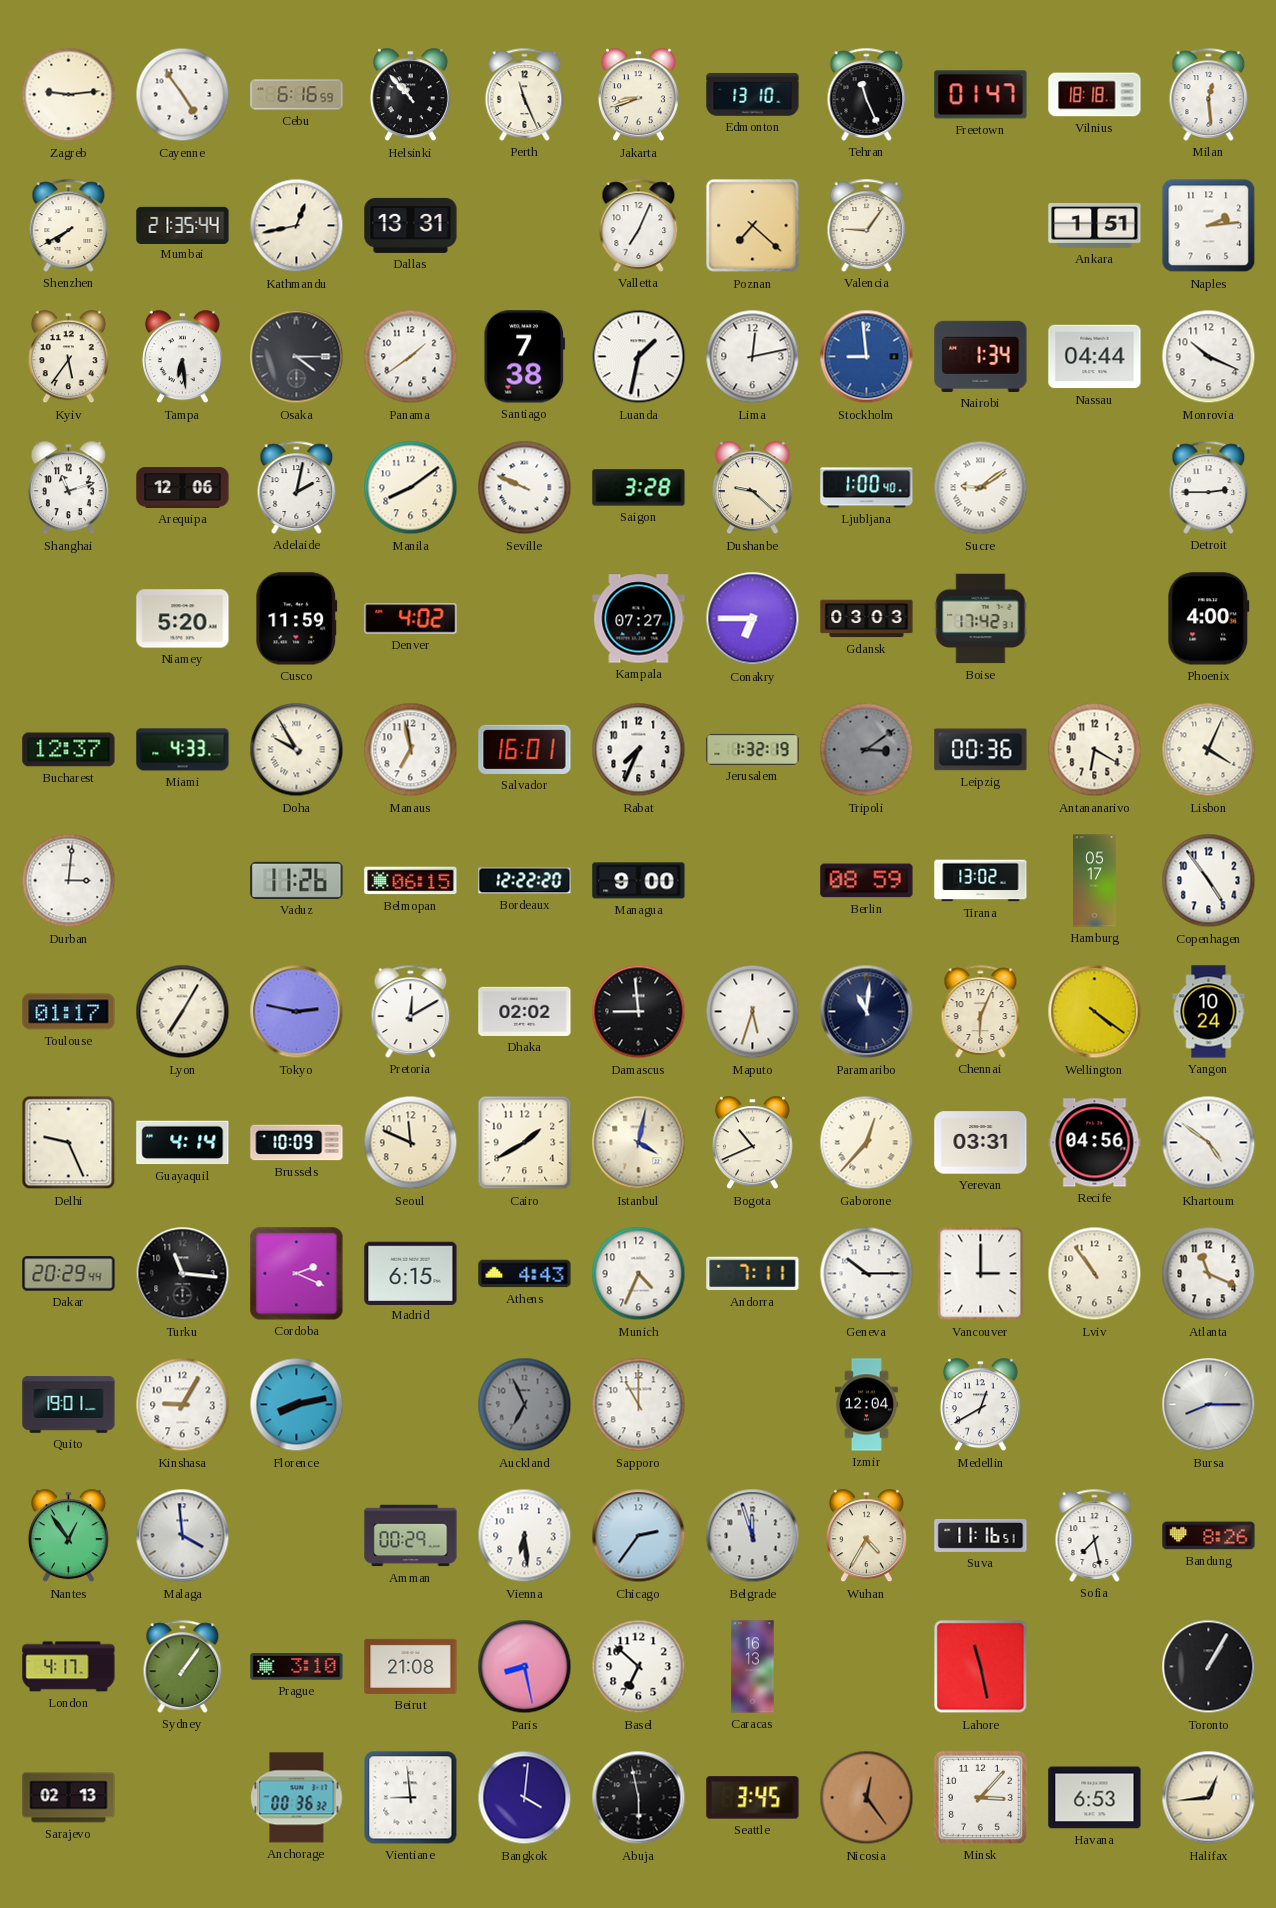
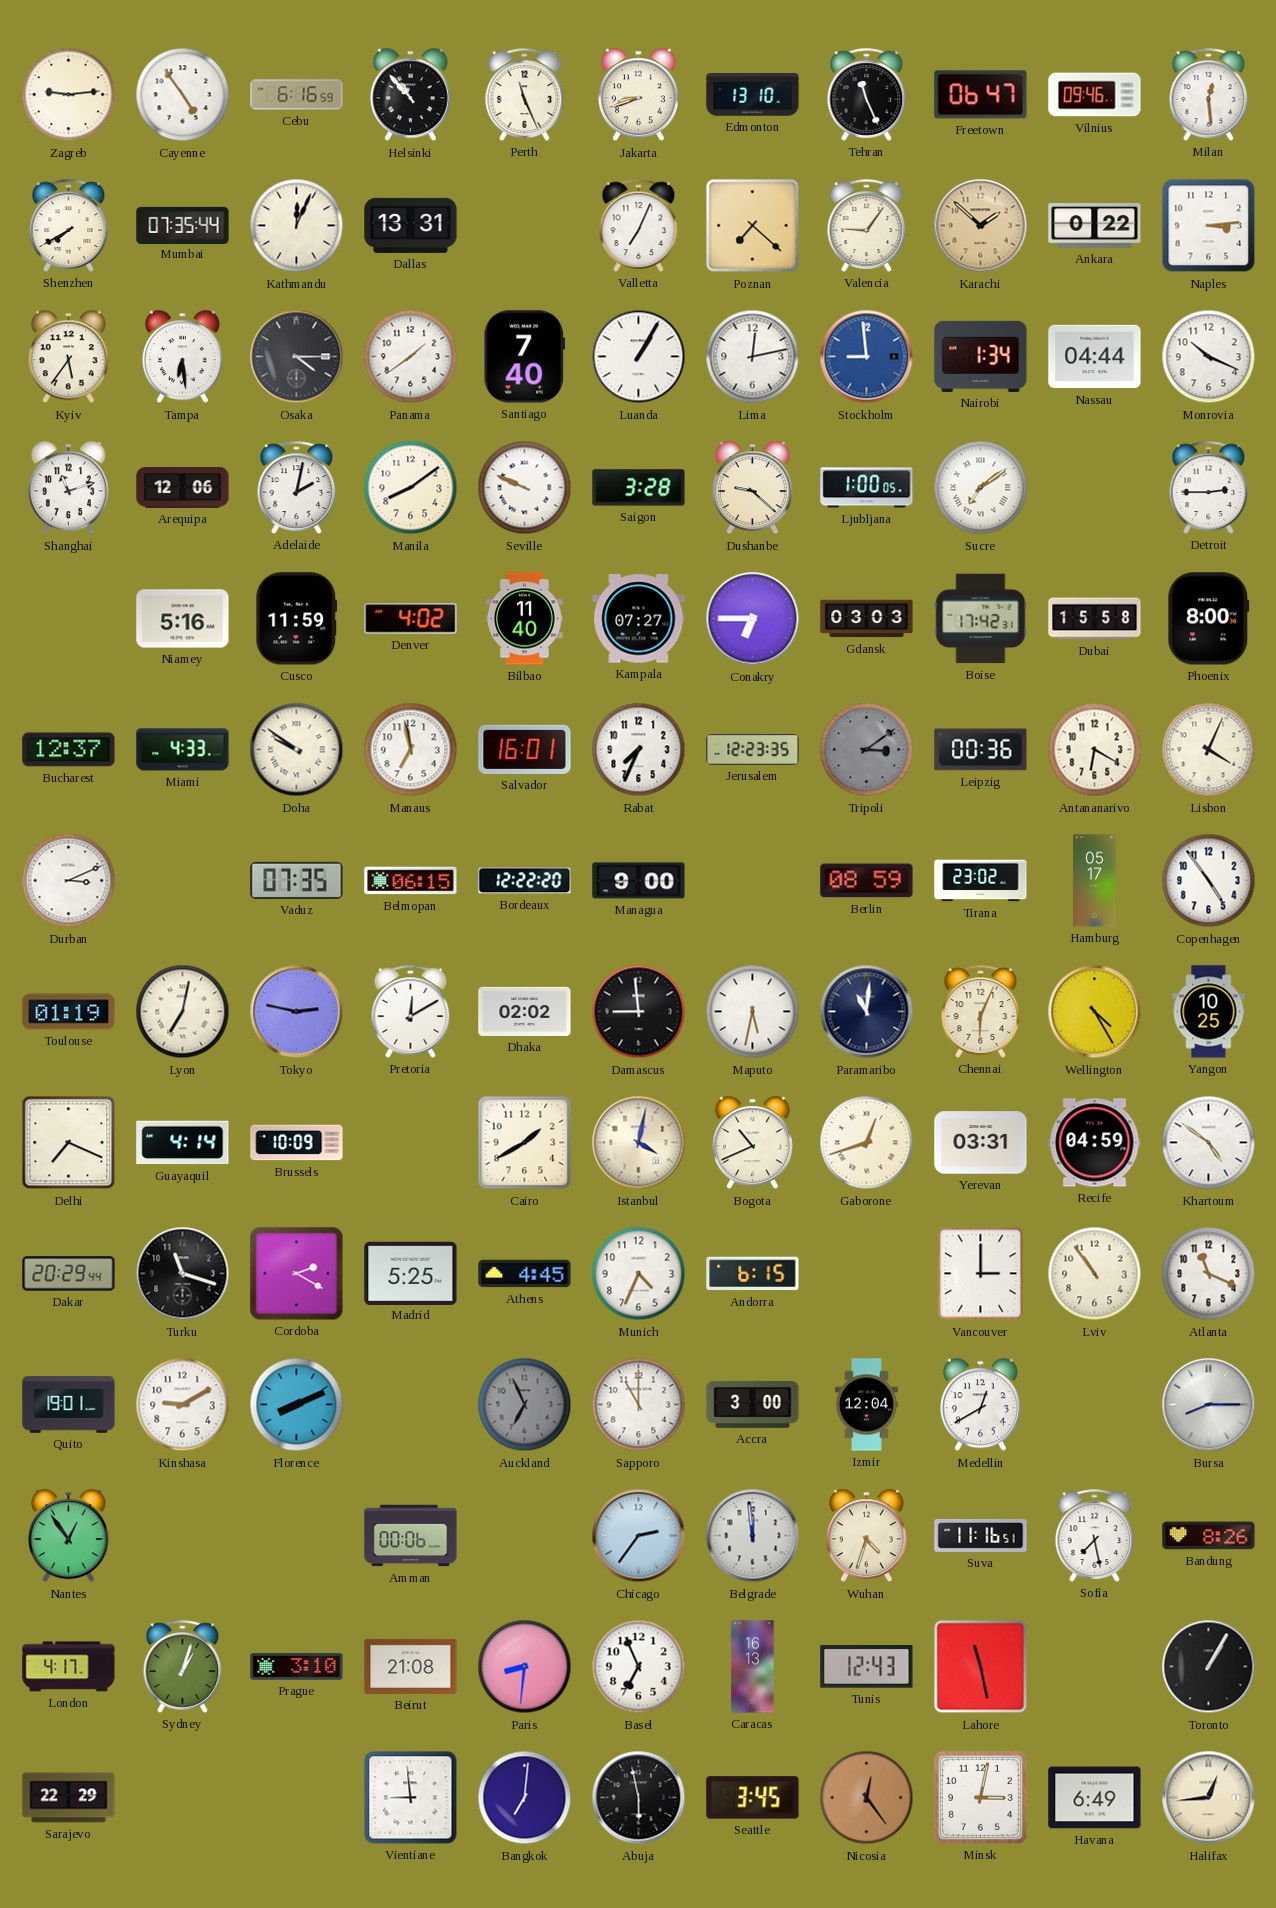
Freetown: 01:47 -> 06:47
Vilnius: 18:18 -> 09:46
Mumbai: 21:35 -> 07:35
Kathmandu: 12:43 -> 12:04
Karachi: none -> 1:52
Ankara: 1:51 -> 0:22
Naples: 2:14 -> 3:14
Santiago: 7:38 -> 7:40
Luanda: 1:32 -> 1:05
Ljubljana: 1:00:40 -> 1:00:05
Sucre: 9:09 -> 7:09
Niamey: 5:20 -> 5:16
Bilbao: none -> 11:40
Dubai: none -> 15:58
Phoenix: 4:00 -> 8:00
Doha: 9:55 -> 9:51
Jerusalem: 1:32 -> 12:23
Durban: 3:01 -> 3:11
Vaduz: 11:26 -> 07:35
Tirana: 13:02 -> 23:02
Toulouse: 01:17 -> 01:19
Lyon: 7:05 -> 7:02
Maputo: 5:33 -> 5:32
Wellington: 4:21 -> 4:25
Yangon: 10:24 -> 10:25
Delhi: 9:26 -> 7:19
Seoul: 11:49 -> none
Gaborone: 12:37 -> 12:42
Recife: 04:56 -> 04:59
Turku: 11:16 -> 11:18
Cordoba: 2:19 -> 2:20
Madrid: 6:15 -> 5:25
Athens: 4:43 -> 4:45
Andorra: 7:11 -> 6:15
Geneva: 10:15 -> none
Kinshasa: 9:05 -> 9:10
Florence: 8:13 -> 8:11
Accra: none -> 3:00
Malaga: 3:59 -> none
Amman: 00:29 -> 00:06
Vienna: 6:29 -> none
Belgrade: 11:57 -> 11:59
Wuhan: 4:35 -> 4:33
Sydney: 1:06 -> 1:03
Paris: 8:28 -> 8:31
Basel: 6:52 -> 6:56
Tunis: none -> 12:43
Sarajevo: 02:13 -> 22:29
Anchorage: 00:36 -> none
Bangkok: 4:01 -> 7:01
Minsk: 3:07 -> 3:02
Havana: 6:53 -> 6:49
